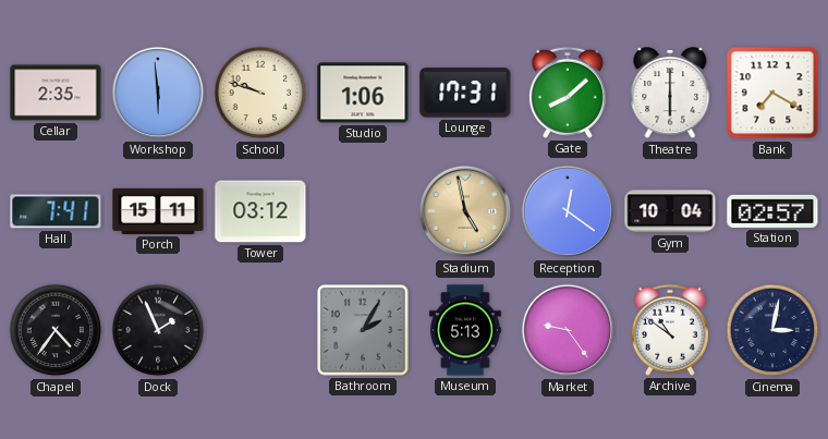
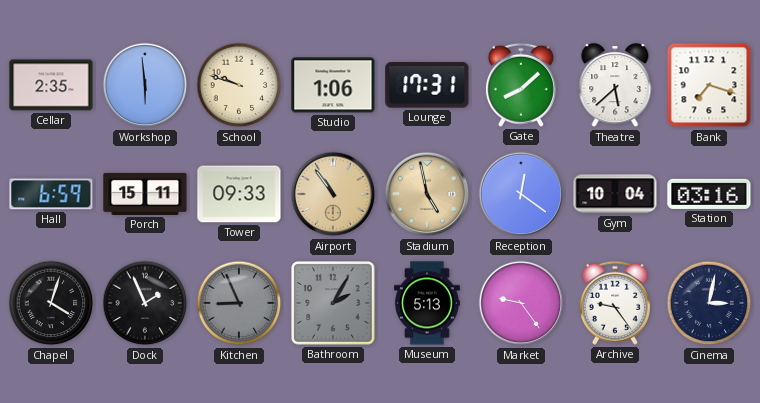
Theatre: 6:00 -> 5:38
Bank: 7:20 -> 7:18
Hall: 7:41 -> 6:59
Tower: 03:12 -> 09:33
Airport: none -> 10:54
Station: 02:57 -> 03:16
Chapel: 4:36 -> 4:03
Kitchen: none -> 8:56
Archive: 10:51 -> 9:24
